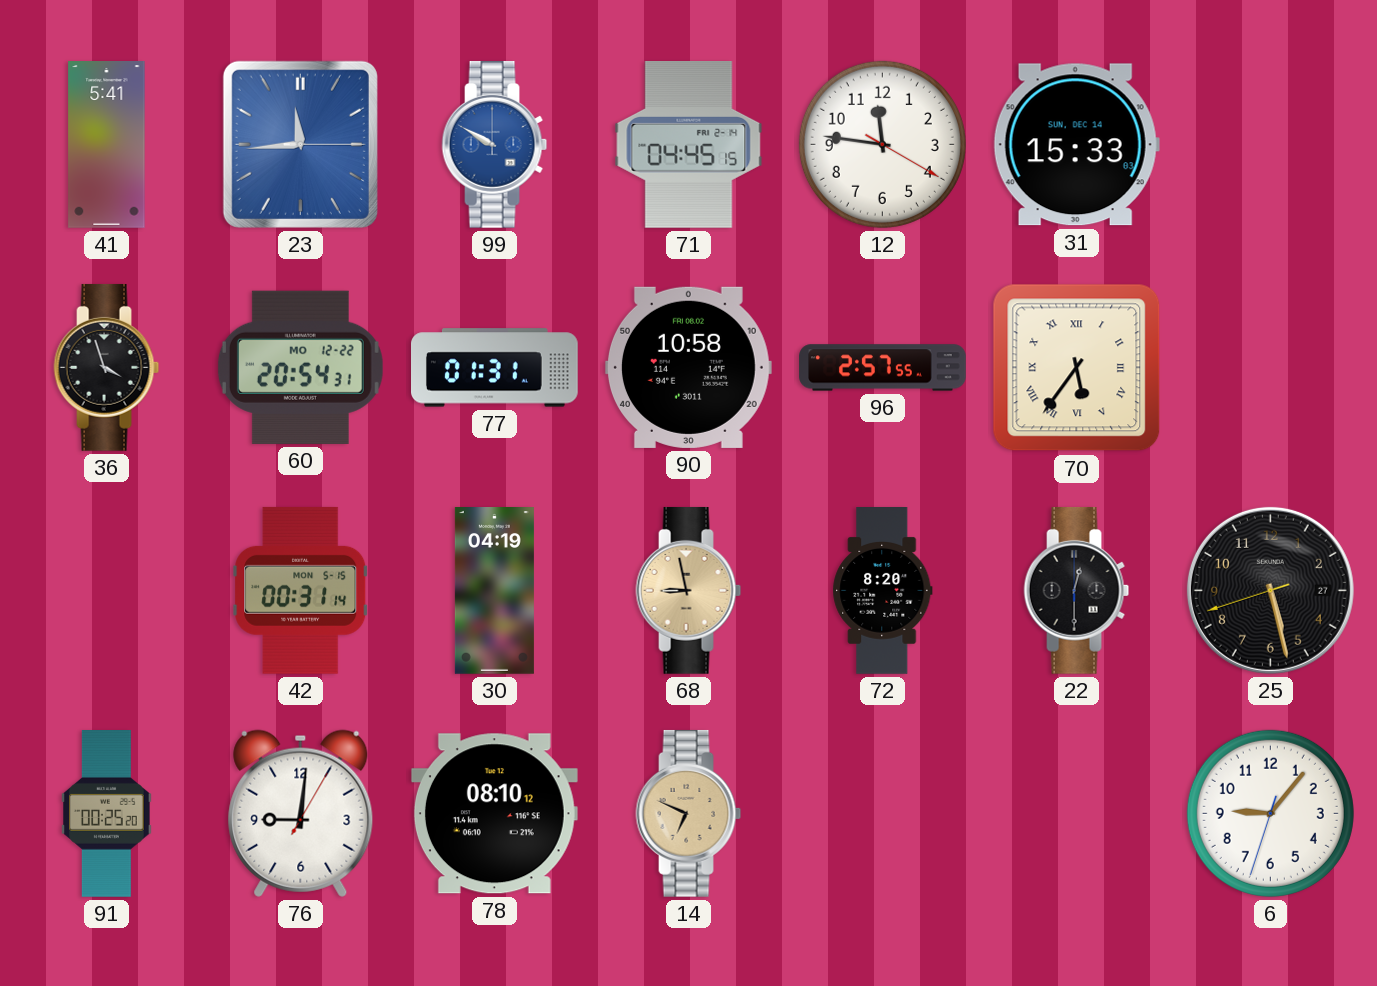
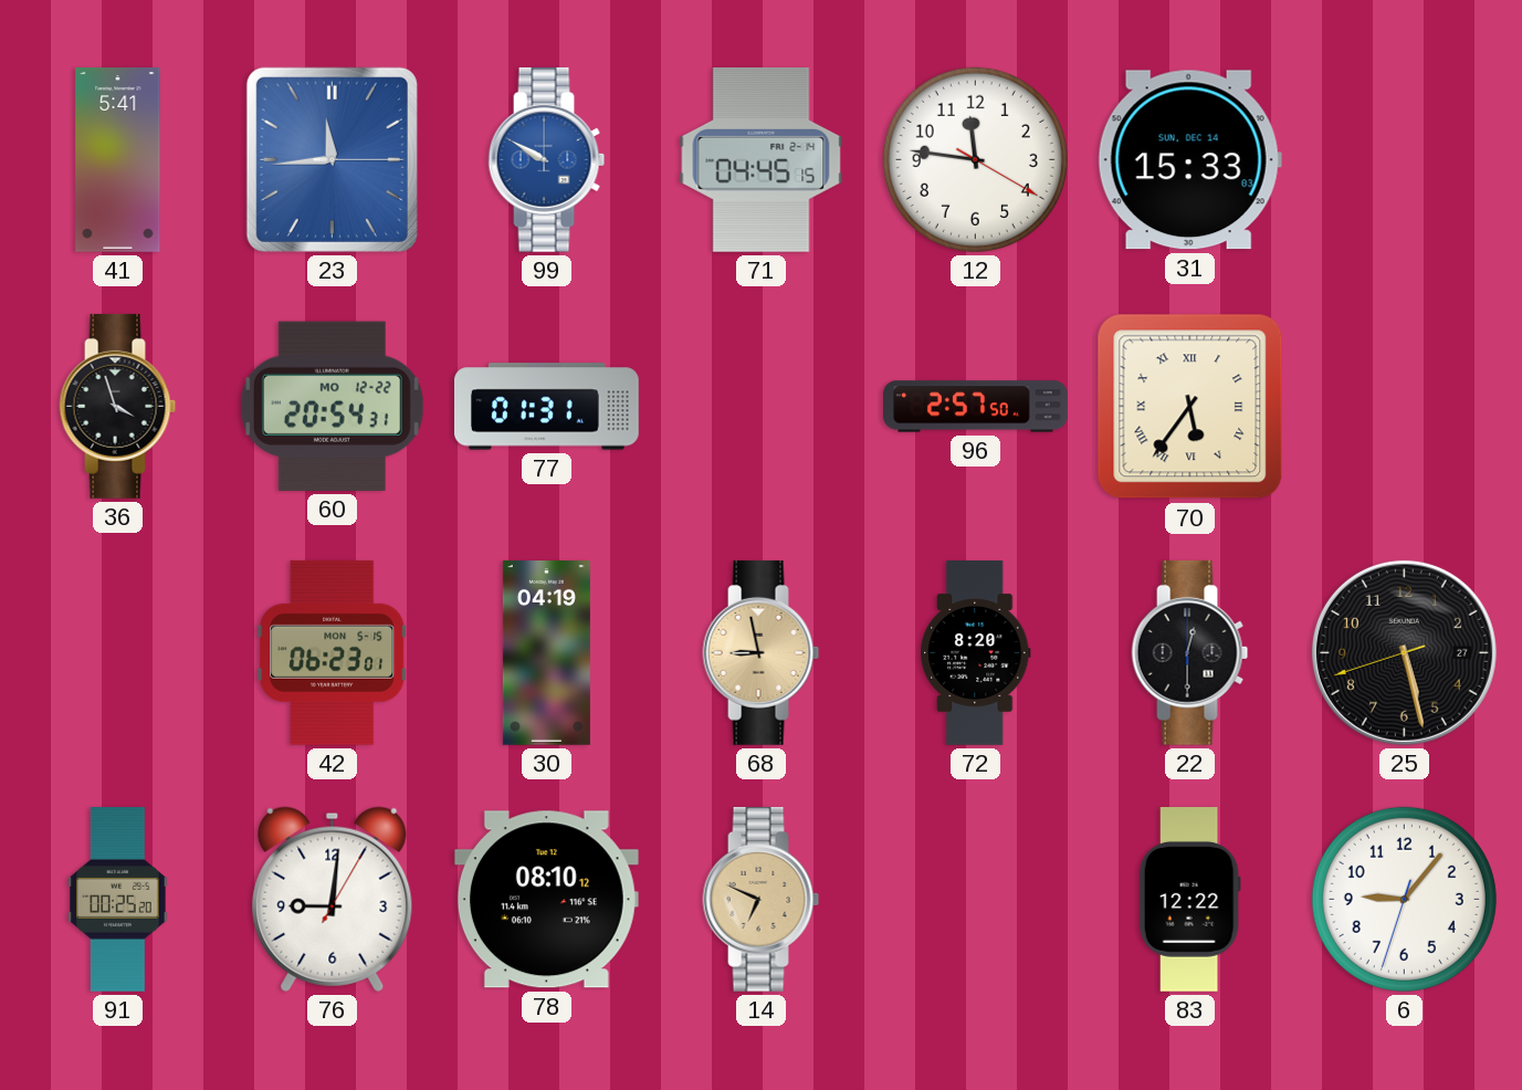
90: 10:58 -> none
96: 2:57:55 -> 2:57:50
42: 00:31 -> 06:23
83: none -> 12:22
